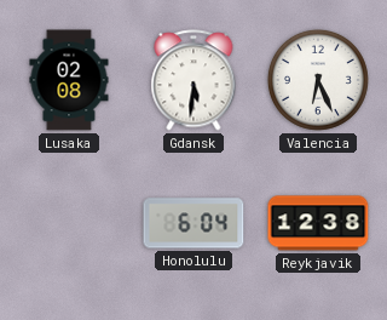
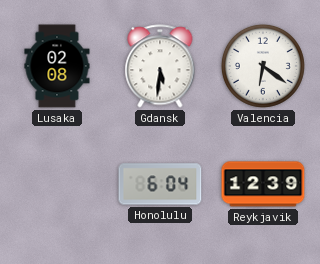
Valencia: 6:26 -> 6:21
Reykjavik: 12:38 -> 12:39
